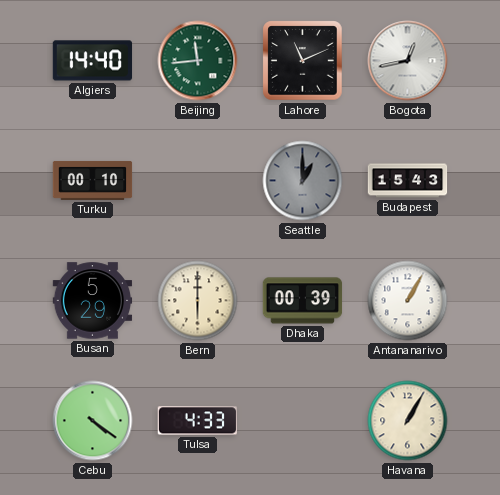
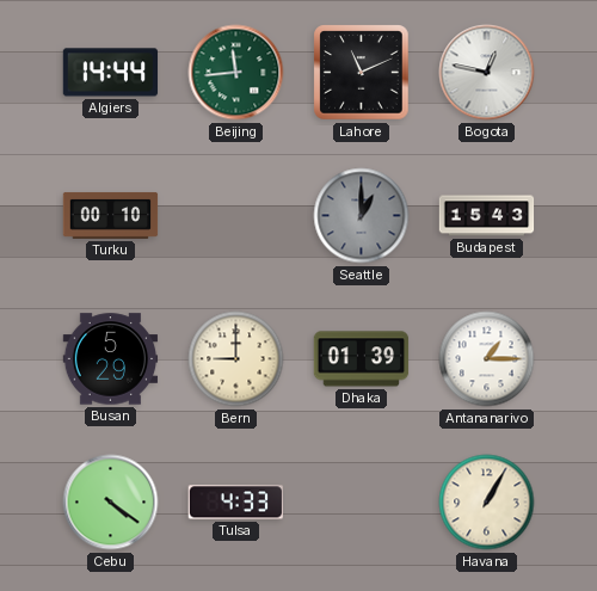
Algiers: 14:40 -> 14:44
Bogota: 12:43 -> 12:47
Bern: 6:00 -> 9:00
Dhaka: 00:39 -> 01:39
Antananarivo: 1:05 -> 1:15
